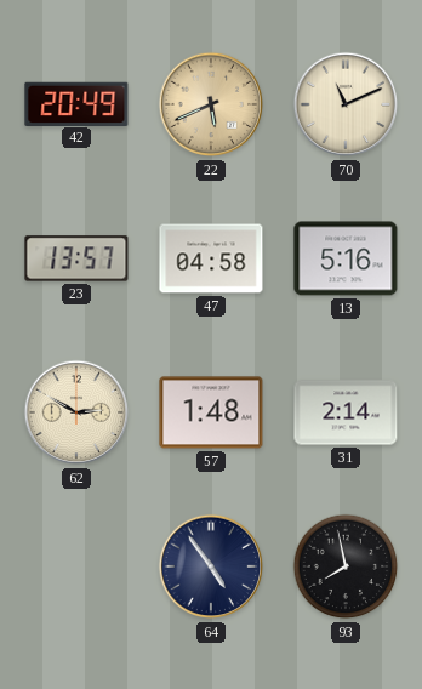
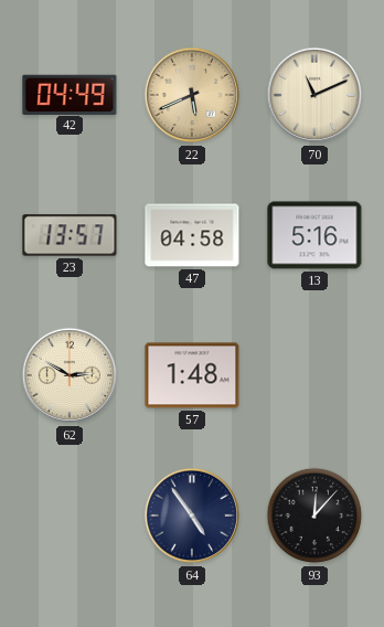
42: 20:49 -> 04:49
31: 2:14 -> none
93: 7:58 -> 12:07
